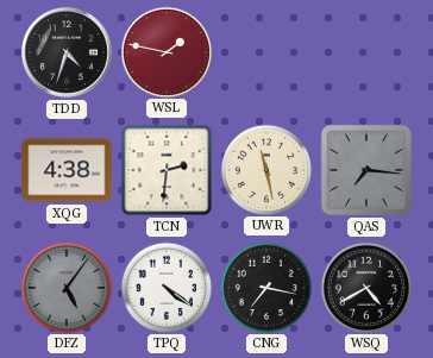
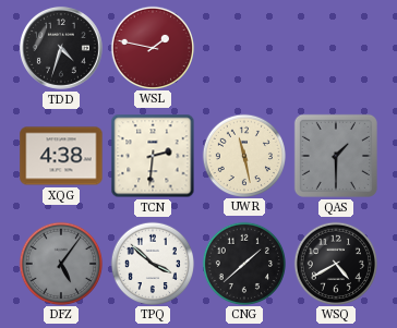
QAS: 7:16 -> 1:30
TPQ: 4:21 -> 3:52
CNG: 7:17 -> 1:38
